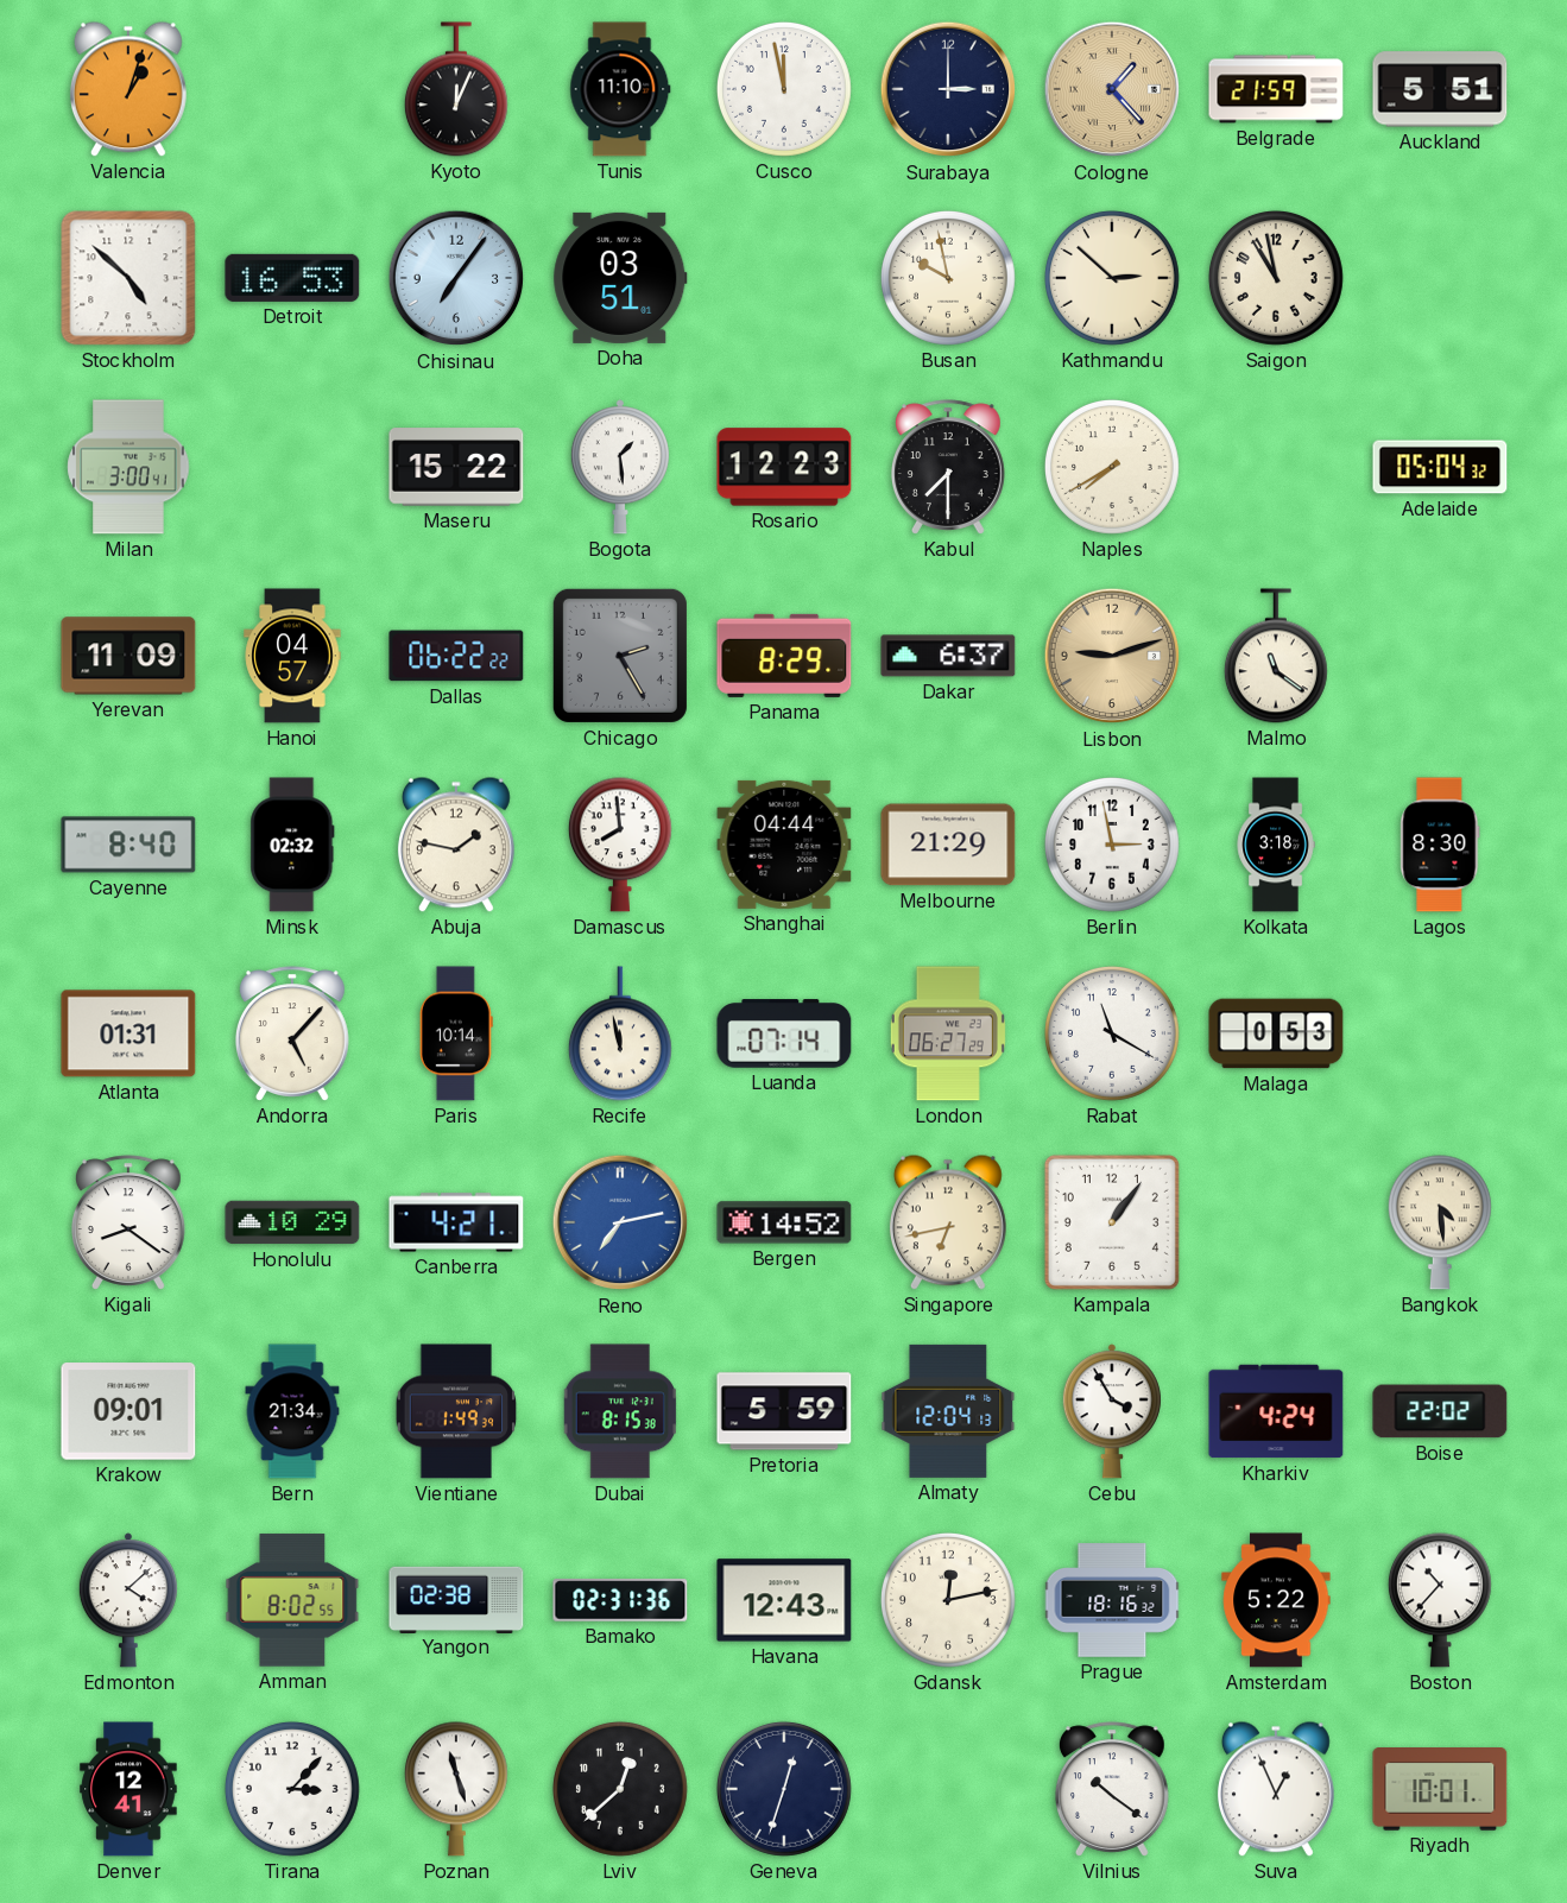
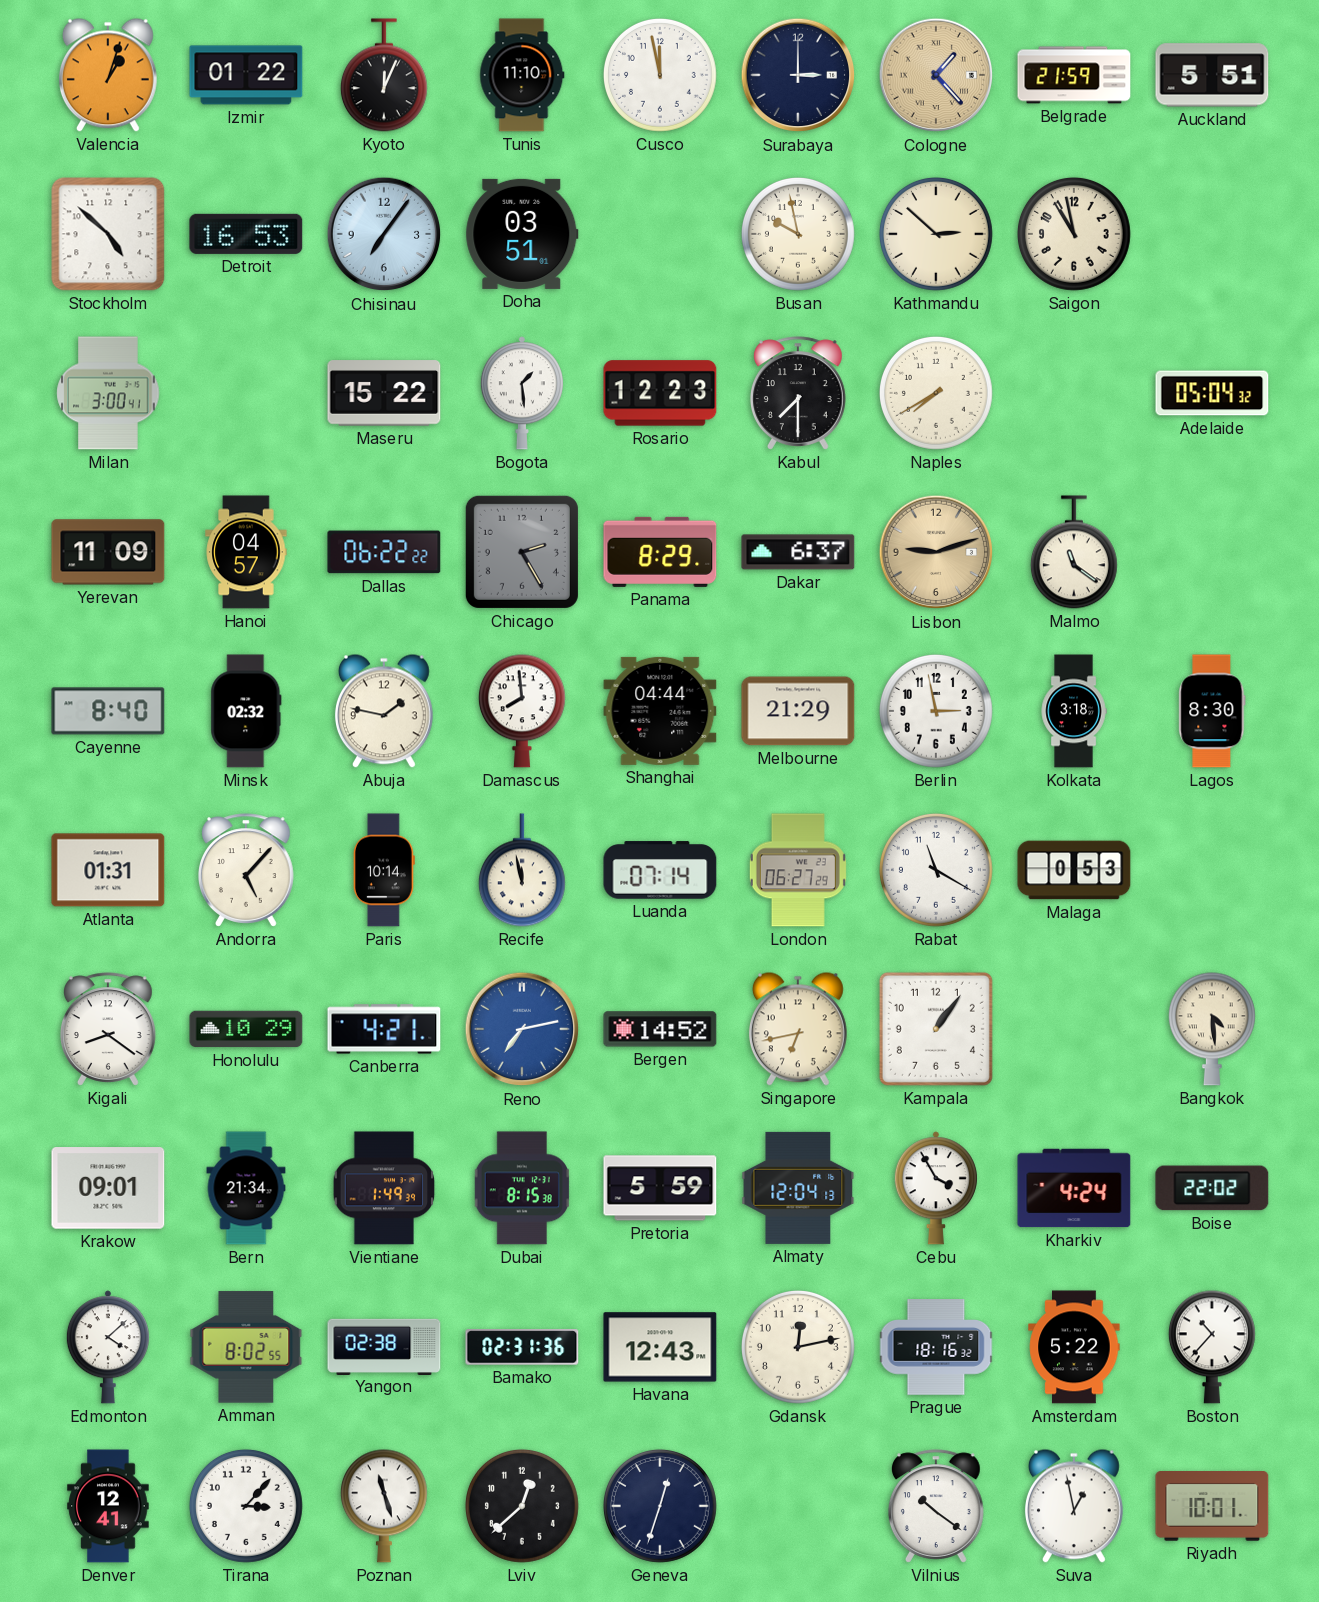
Izmir: none -> 01:22
Suva: 12:56 -> 12:58
